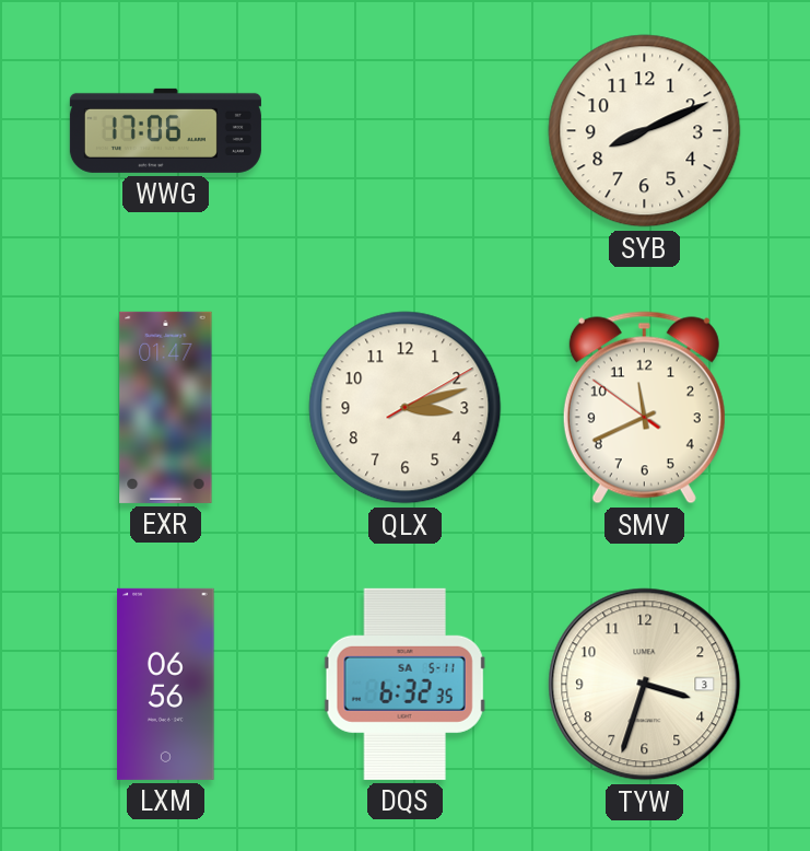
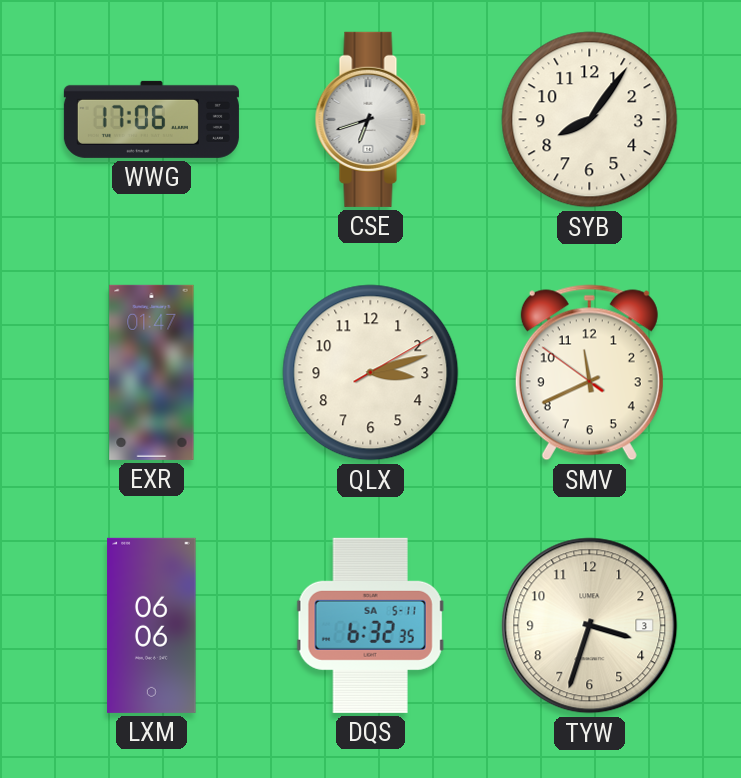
CSE: none -> 6:42
SYB: 8:11 -> 8:06
LXM: 06:56 -> 06:06
